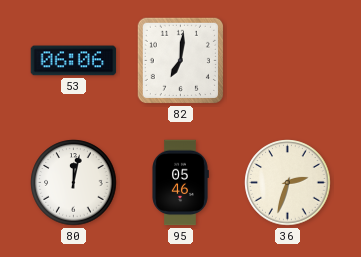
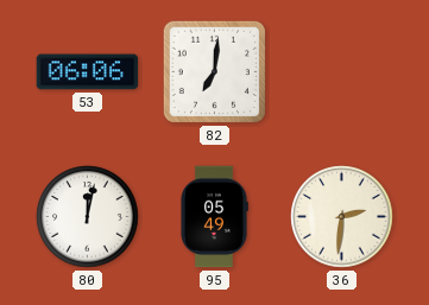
95: 05:46 -> 05:49
36: 2:33 -> 2:31
